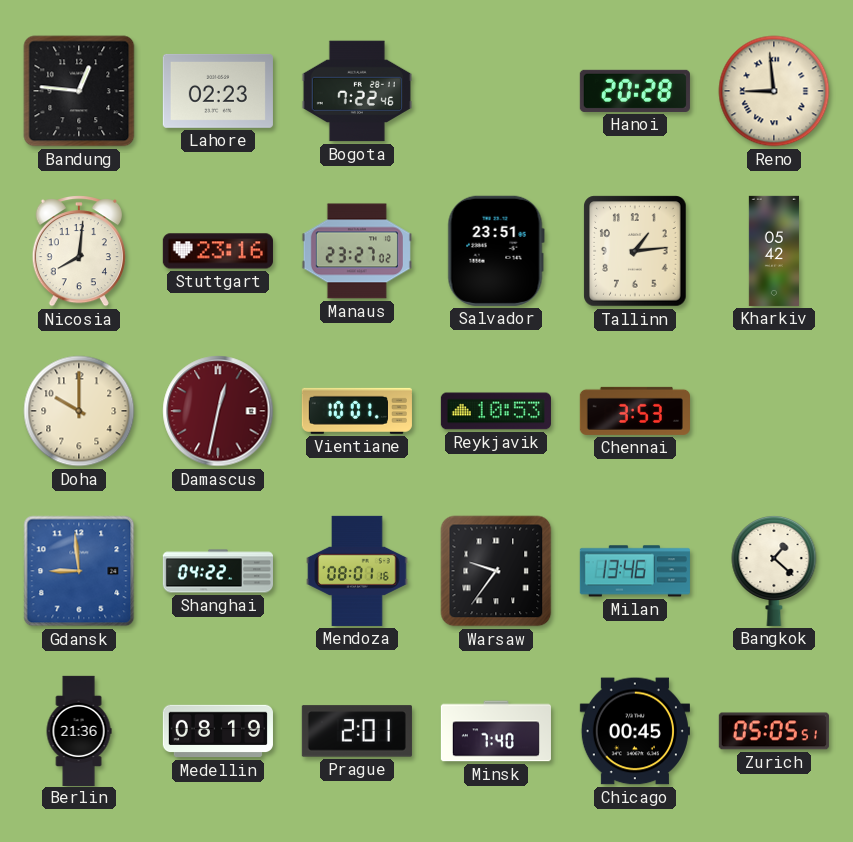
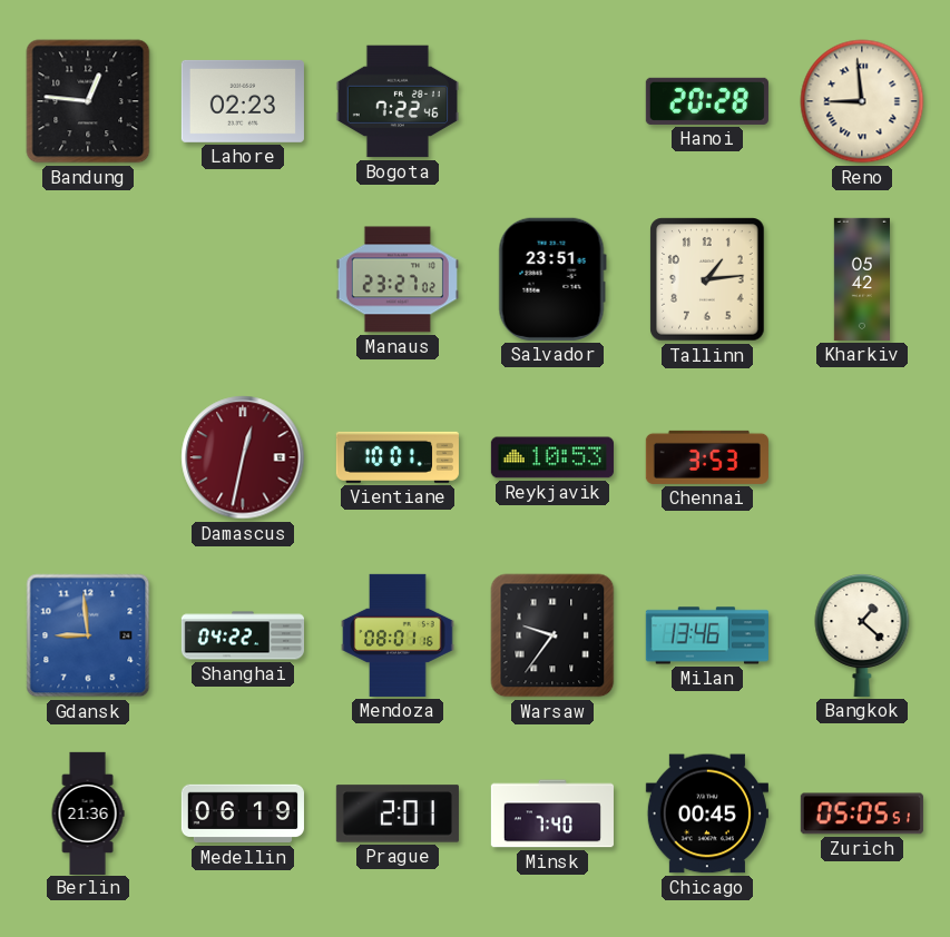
Nicosia: 8:01 -> none
Stuttgart: 23:16 -> none
Doha: 10:00 -> none
Medellin: 08:19 -> 06:19
